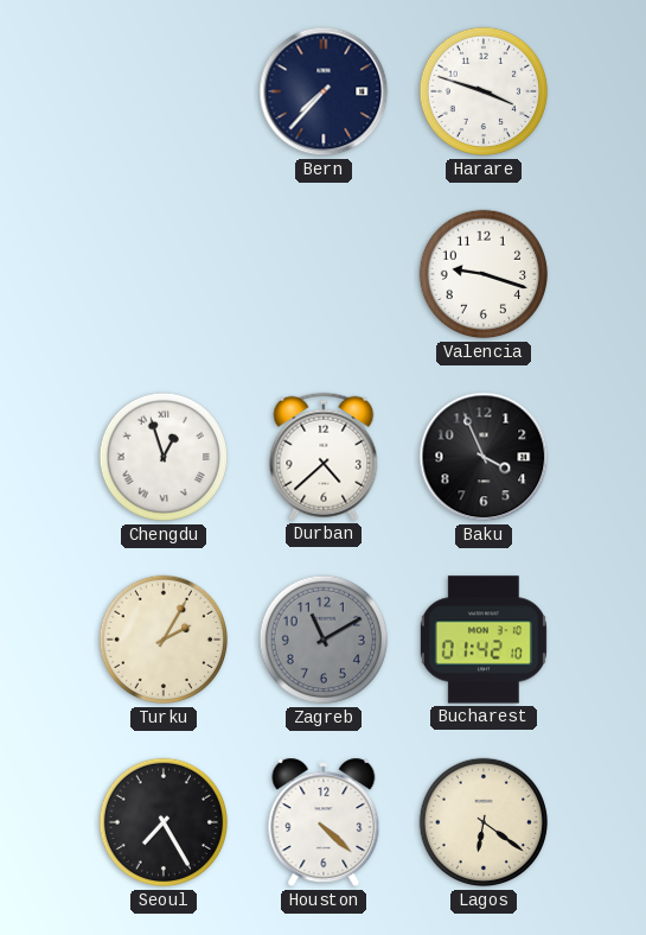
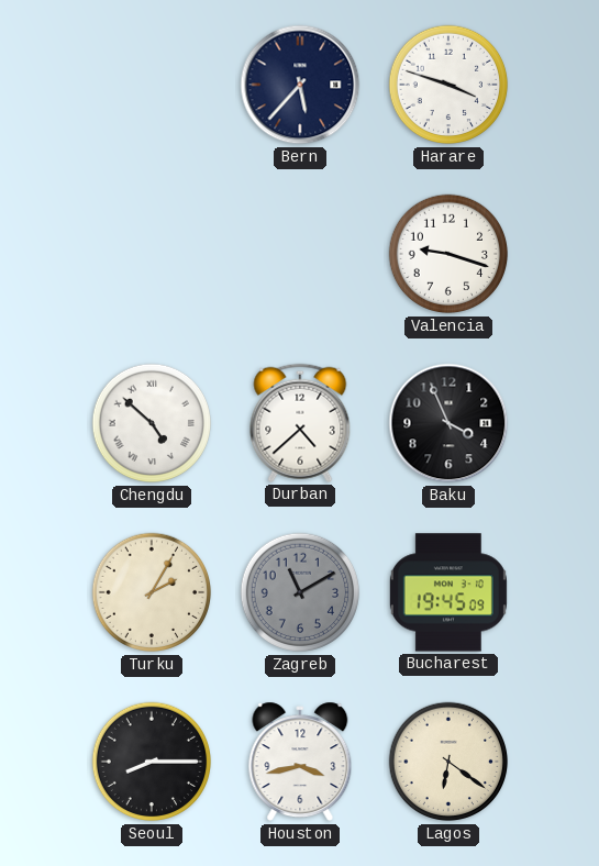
Bern: 7:37 -> 5:37
Chengdu: 12:57 -> 4:52
Bucharest: 01:42 -> 19:45
Seoul: 7:25 -> 8:15
Houston: 4:22 -> 3:43
